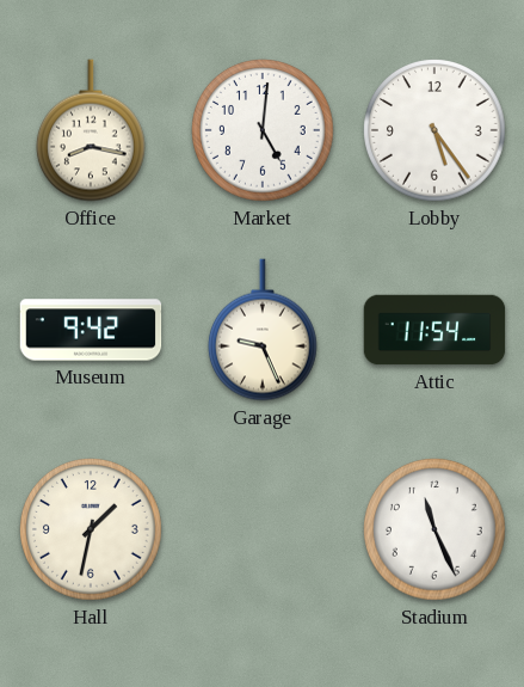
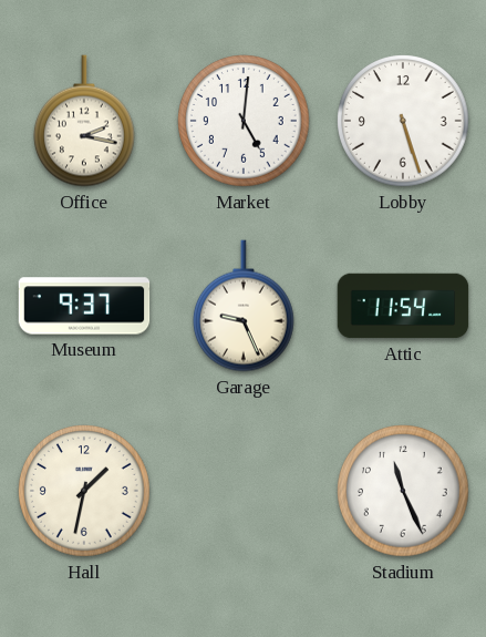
Office: 8:17 -> 2:17
Lobby: 5:24 -> 5:27
Museum: 9:42 -> 9:37
